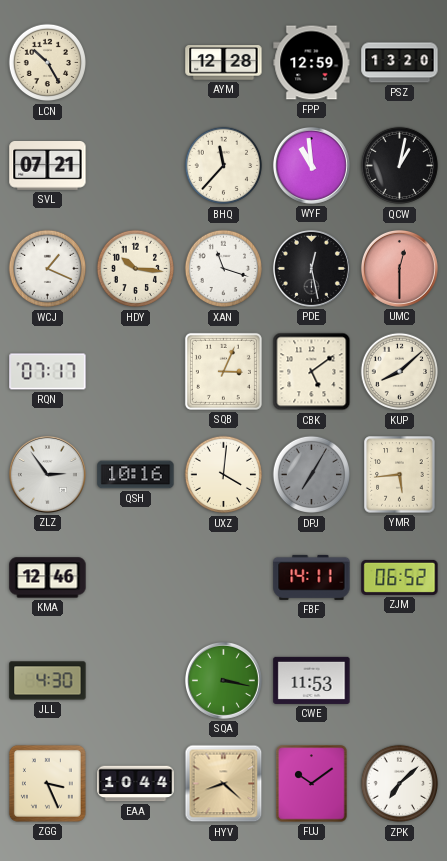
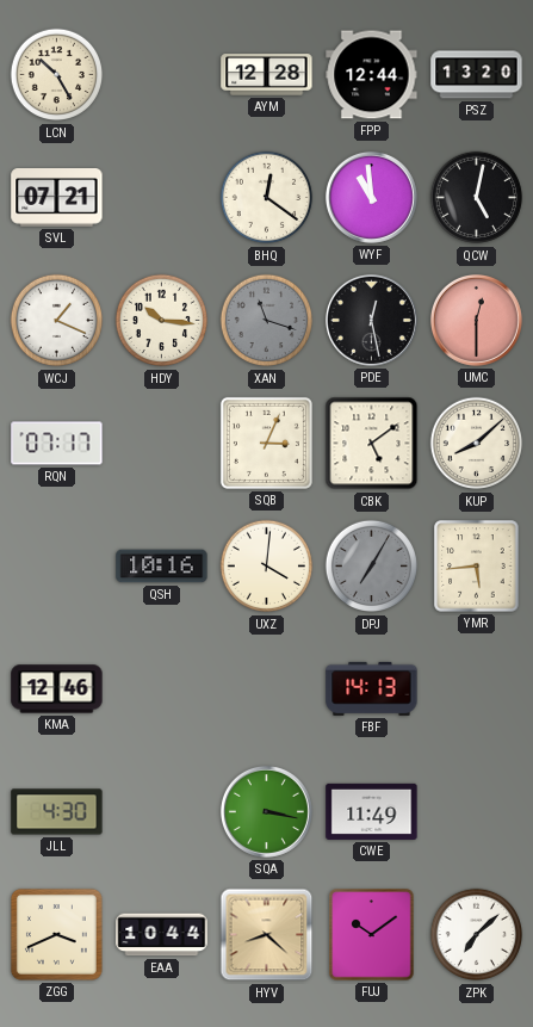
FPP: 12:59 -> 12:44
BHQ: 11:37 -> 12:21
QCW: 1:02 -> 5:02
XAN dial: white -> grey
ZLZ: 2:54 -> none
FBF: 14:11 -> 14:13
ZJM: 06:52 -> none
CWE: 11:53 -> 11:49
ZGG: 3:26 -> 3:41
